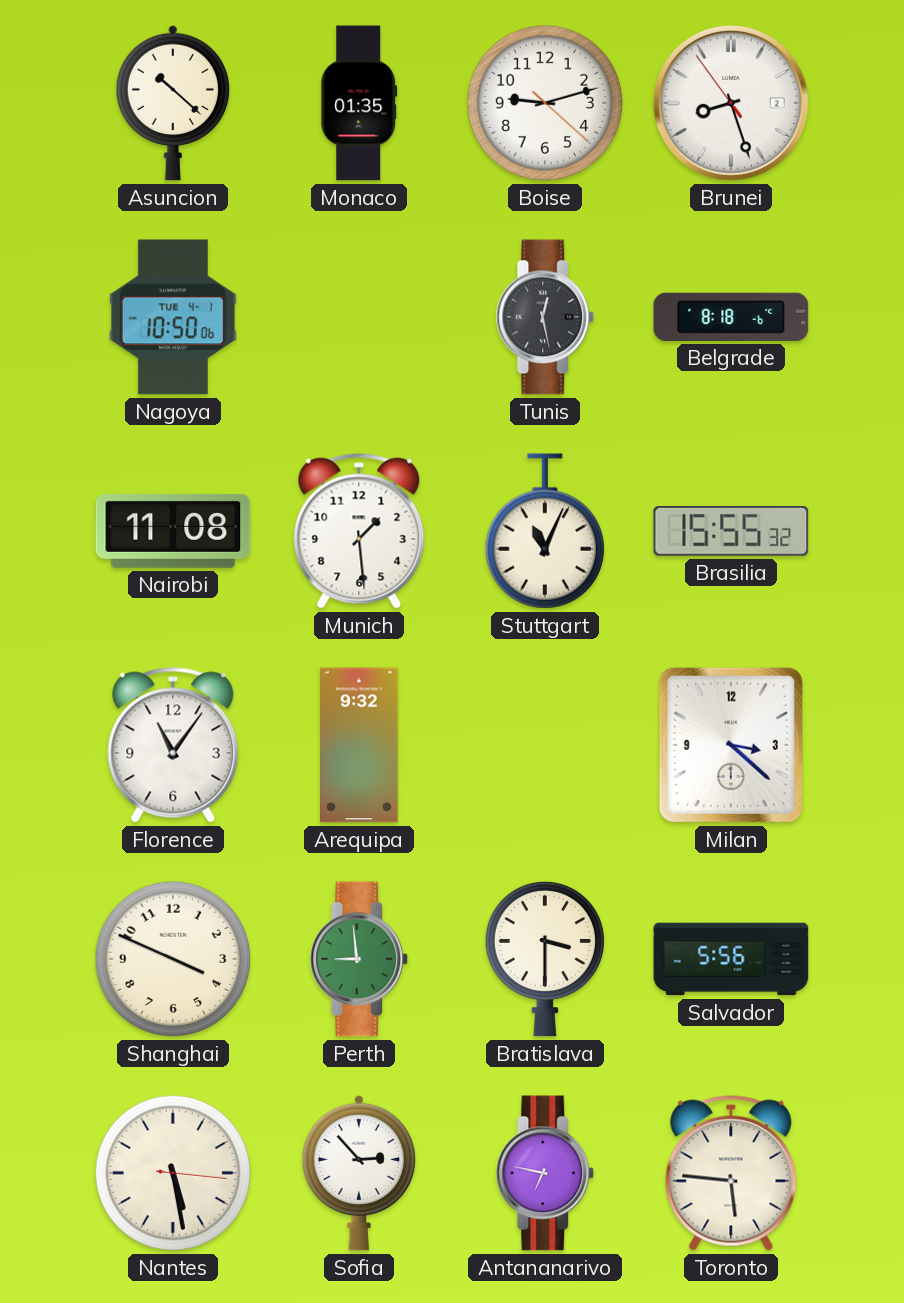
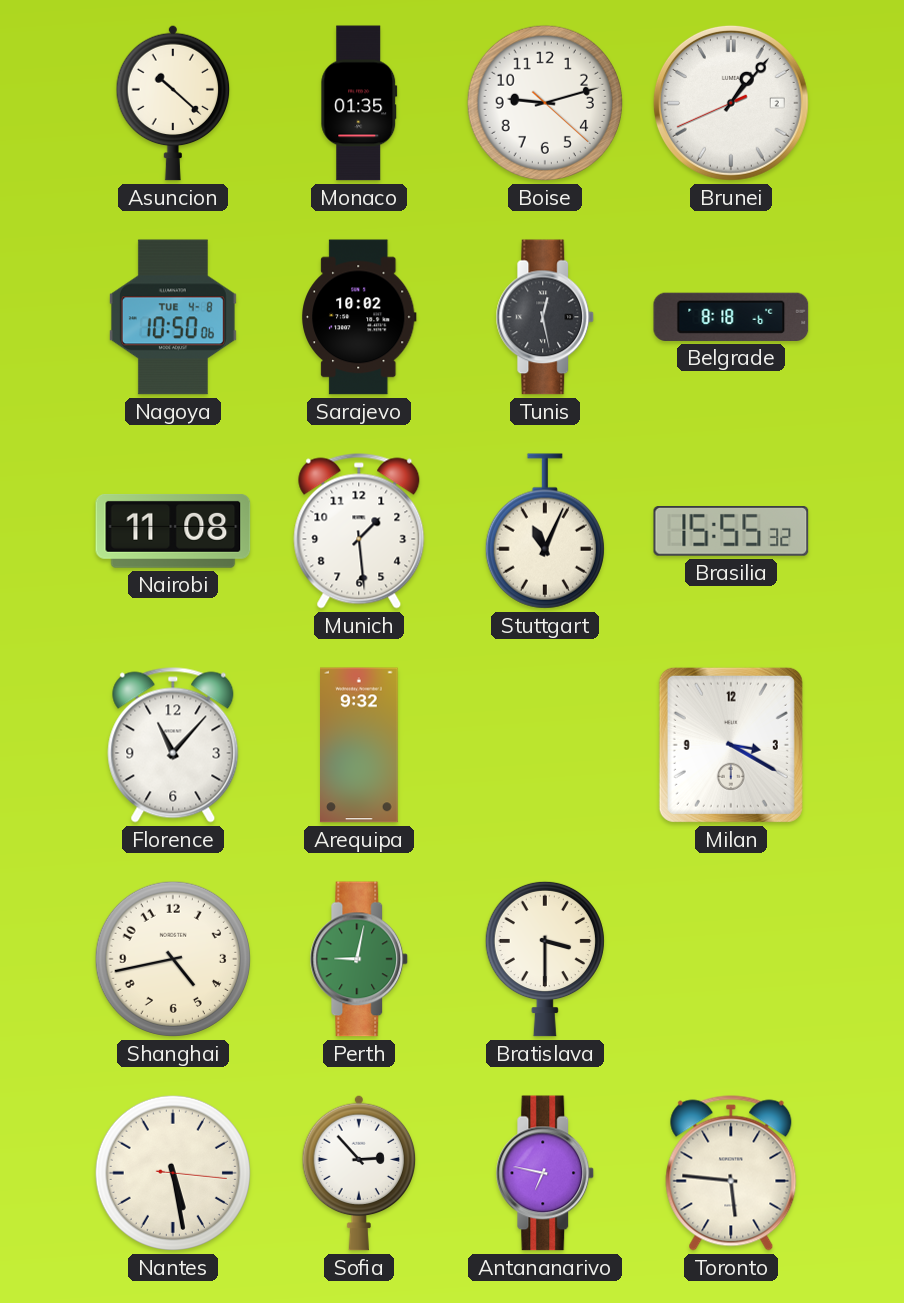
Brunei: 8:26 -> 1:06
Nagoya date: TUE 4-1 -> TUE 4-8
Sarajevo: none -> 10:02
Florence: 11:06 -> 11:07
Milan: 3:22 -> 3:20
Shanghai: 3:49 -> 4:43
Perth: 8:59 -> 9:02
Salvador: 5:56 -> none
